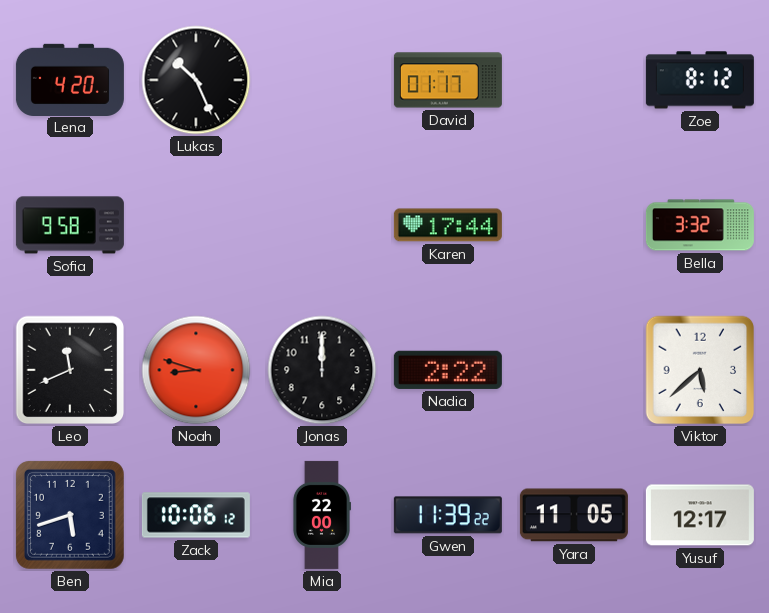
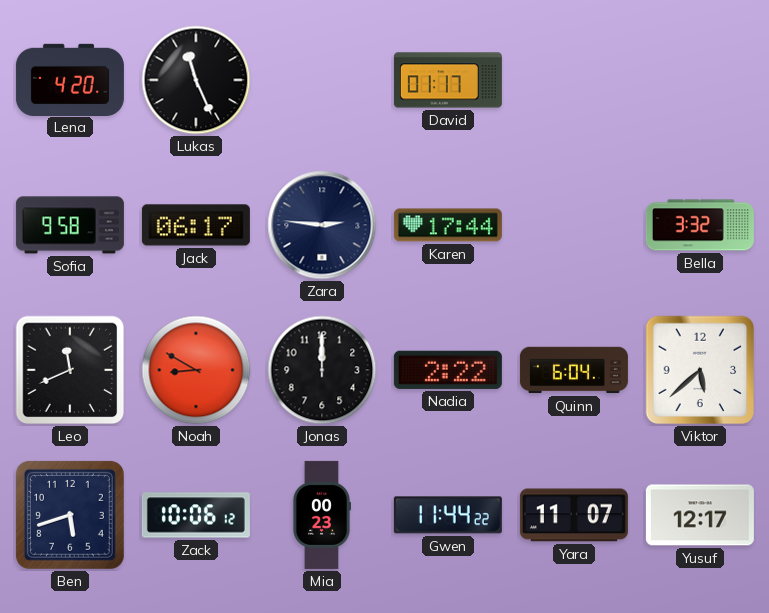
Lukas: 10:26 -> 11:26
Zoe: 8:12 -> none
Jack: none -> 06:17
Zara: none -> 2:46
Noah: 8:48 -> 8:50
Quinn: none -> 6:04
Mia: 22:00 -> 00:23
Gwen: 11:39 -> 11:44
Yara: 11:05 -> 11:07
